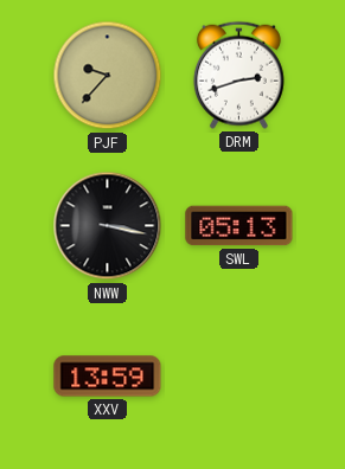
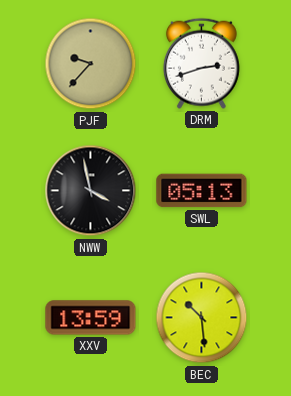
NWW: 3:17 -> 3:58
BEC: none -> 10:29
